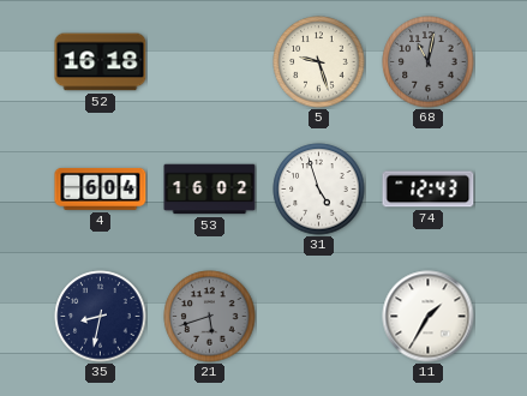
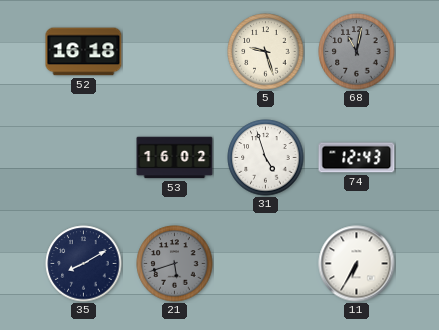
4: 6:04 -> none
35: 8:32 -> 8:10
11: 1:35 -> 6:35
